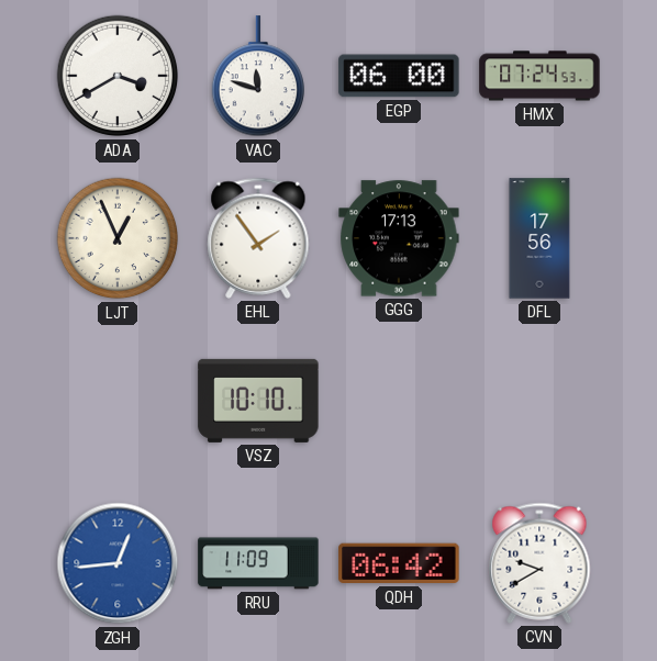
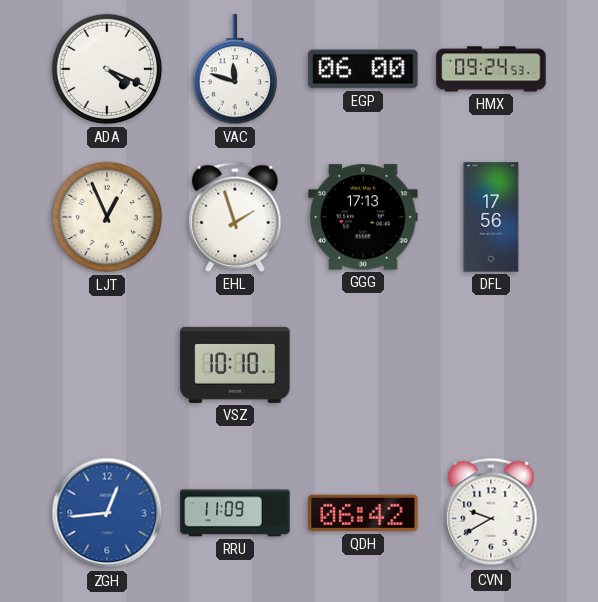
ADA: 3:40 -> 4:19
HMX: 07:24 -> 09:24
EHL: 1:54 -> 1:57
